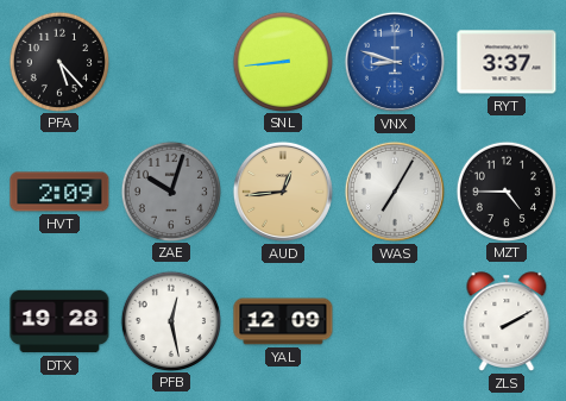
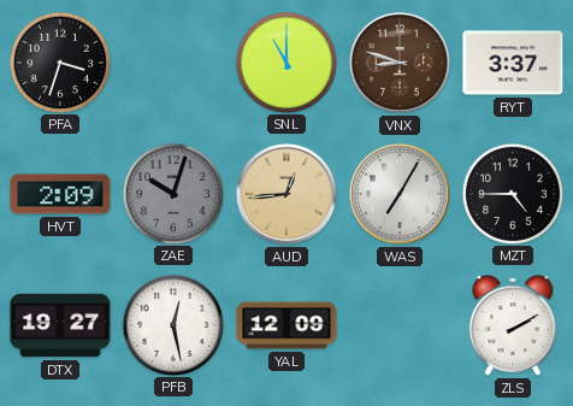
PFA: 5:23 -> 3:33
SNL: 8:44 -> 11:00
VNX dial: blue -> brown
DTX: 19:28 -> 19:27
